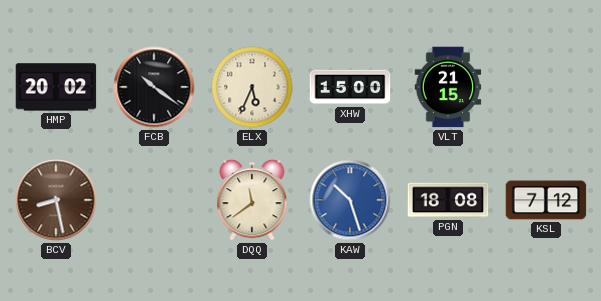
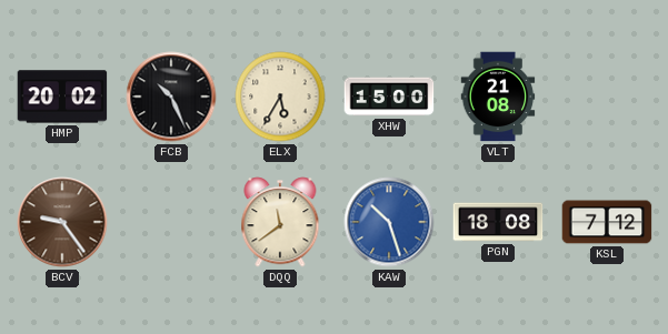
FCB: 10:21 -> 10:26
ELX: 5:34 -> 5:35
VLT: 21:15 -> 21:08
BCV: 8:28 -> 9:24
